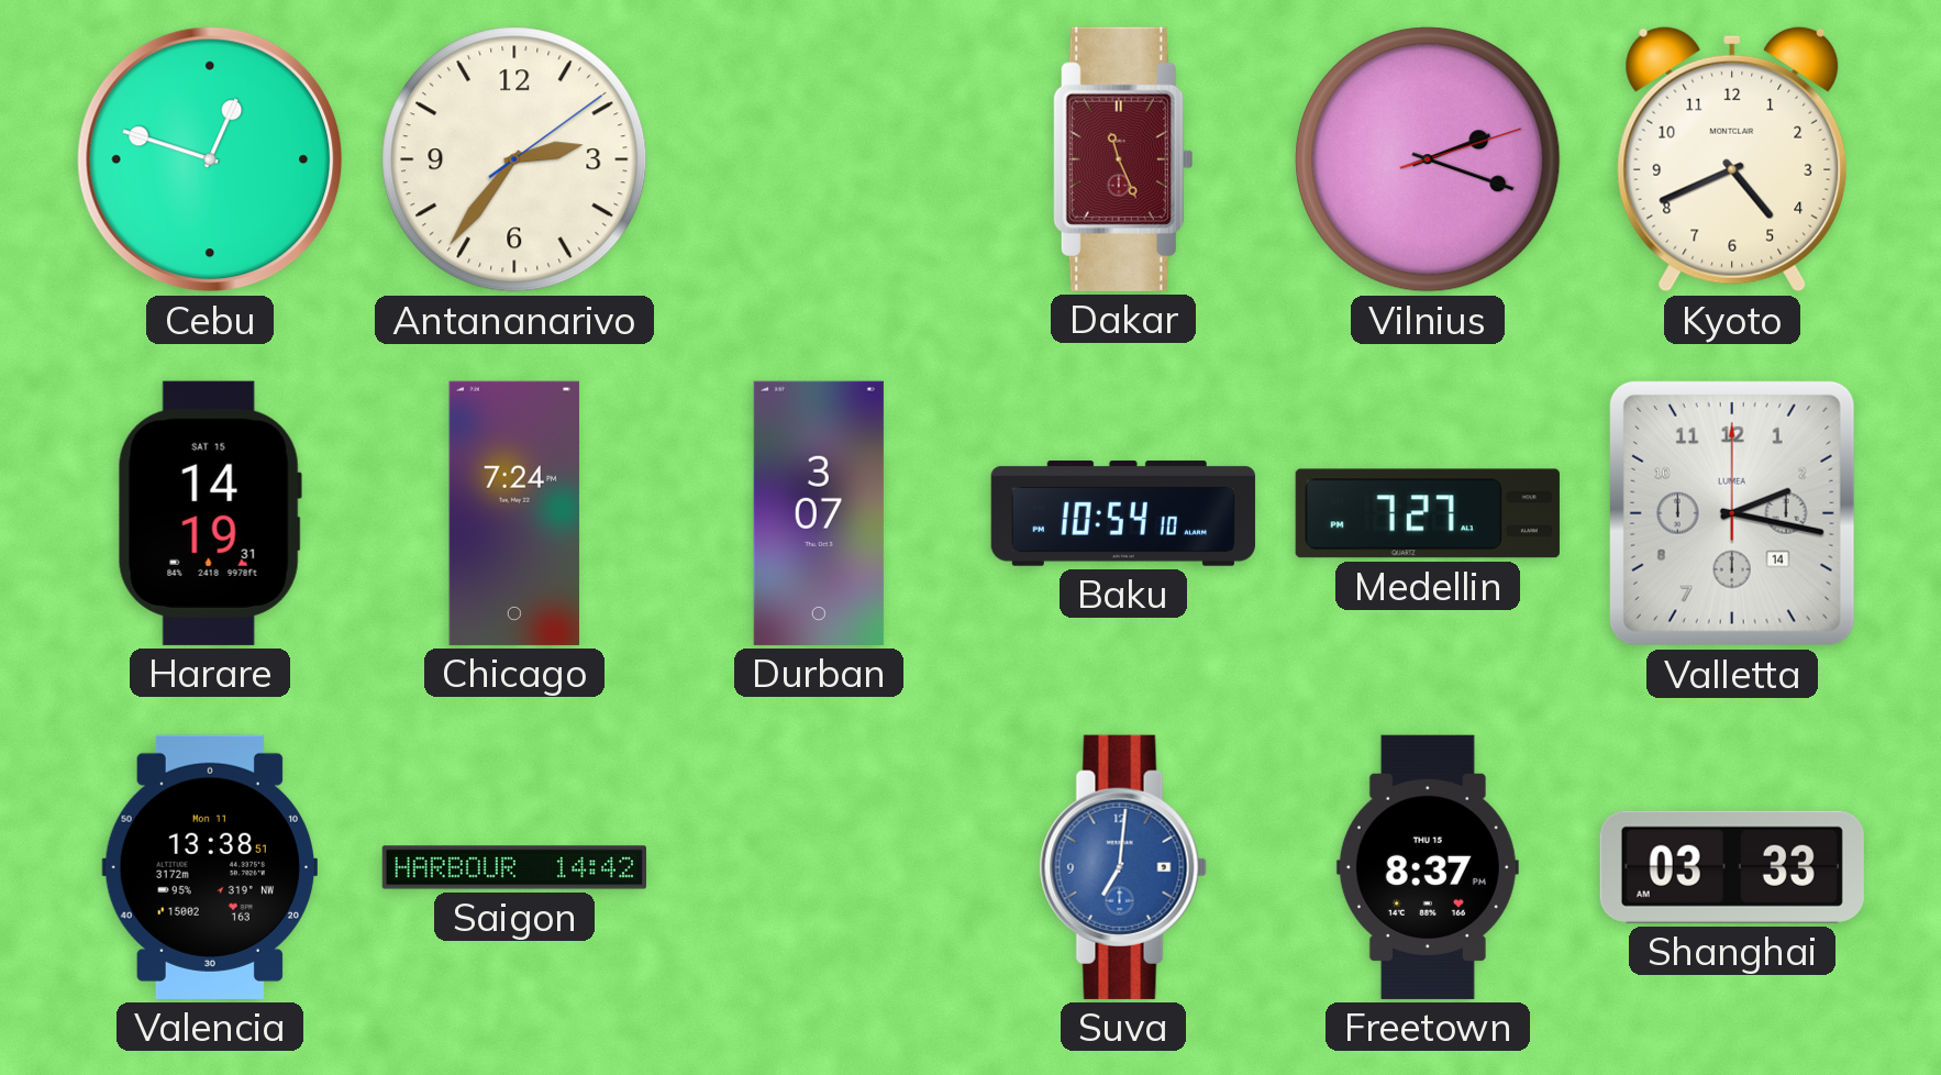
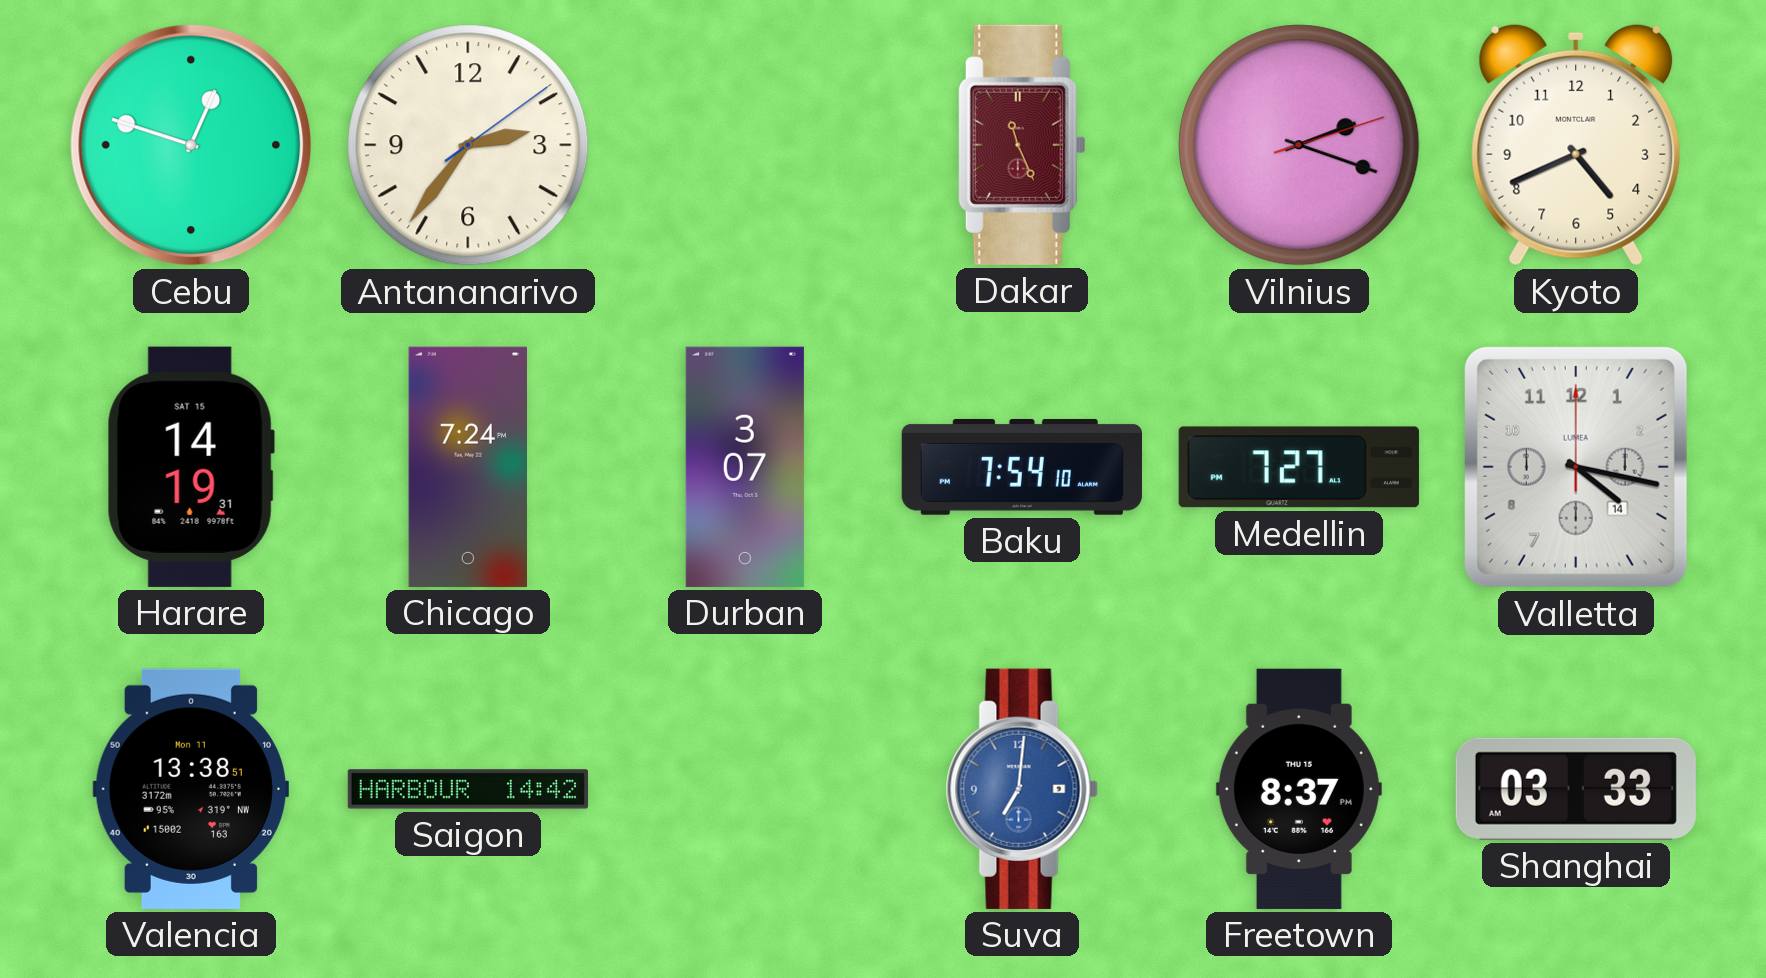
Baku: 10:54 -> 7:54
Valletta: 2:17 -> 4:17
